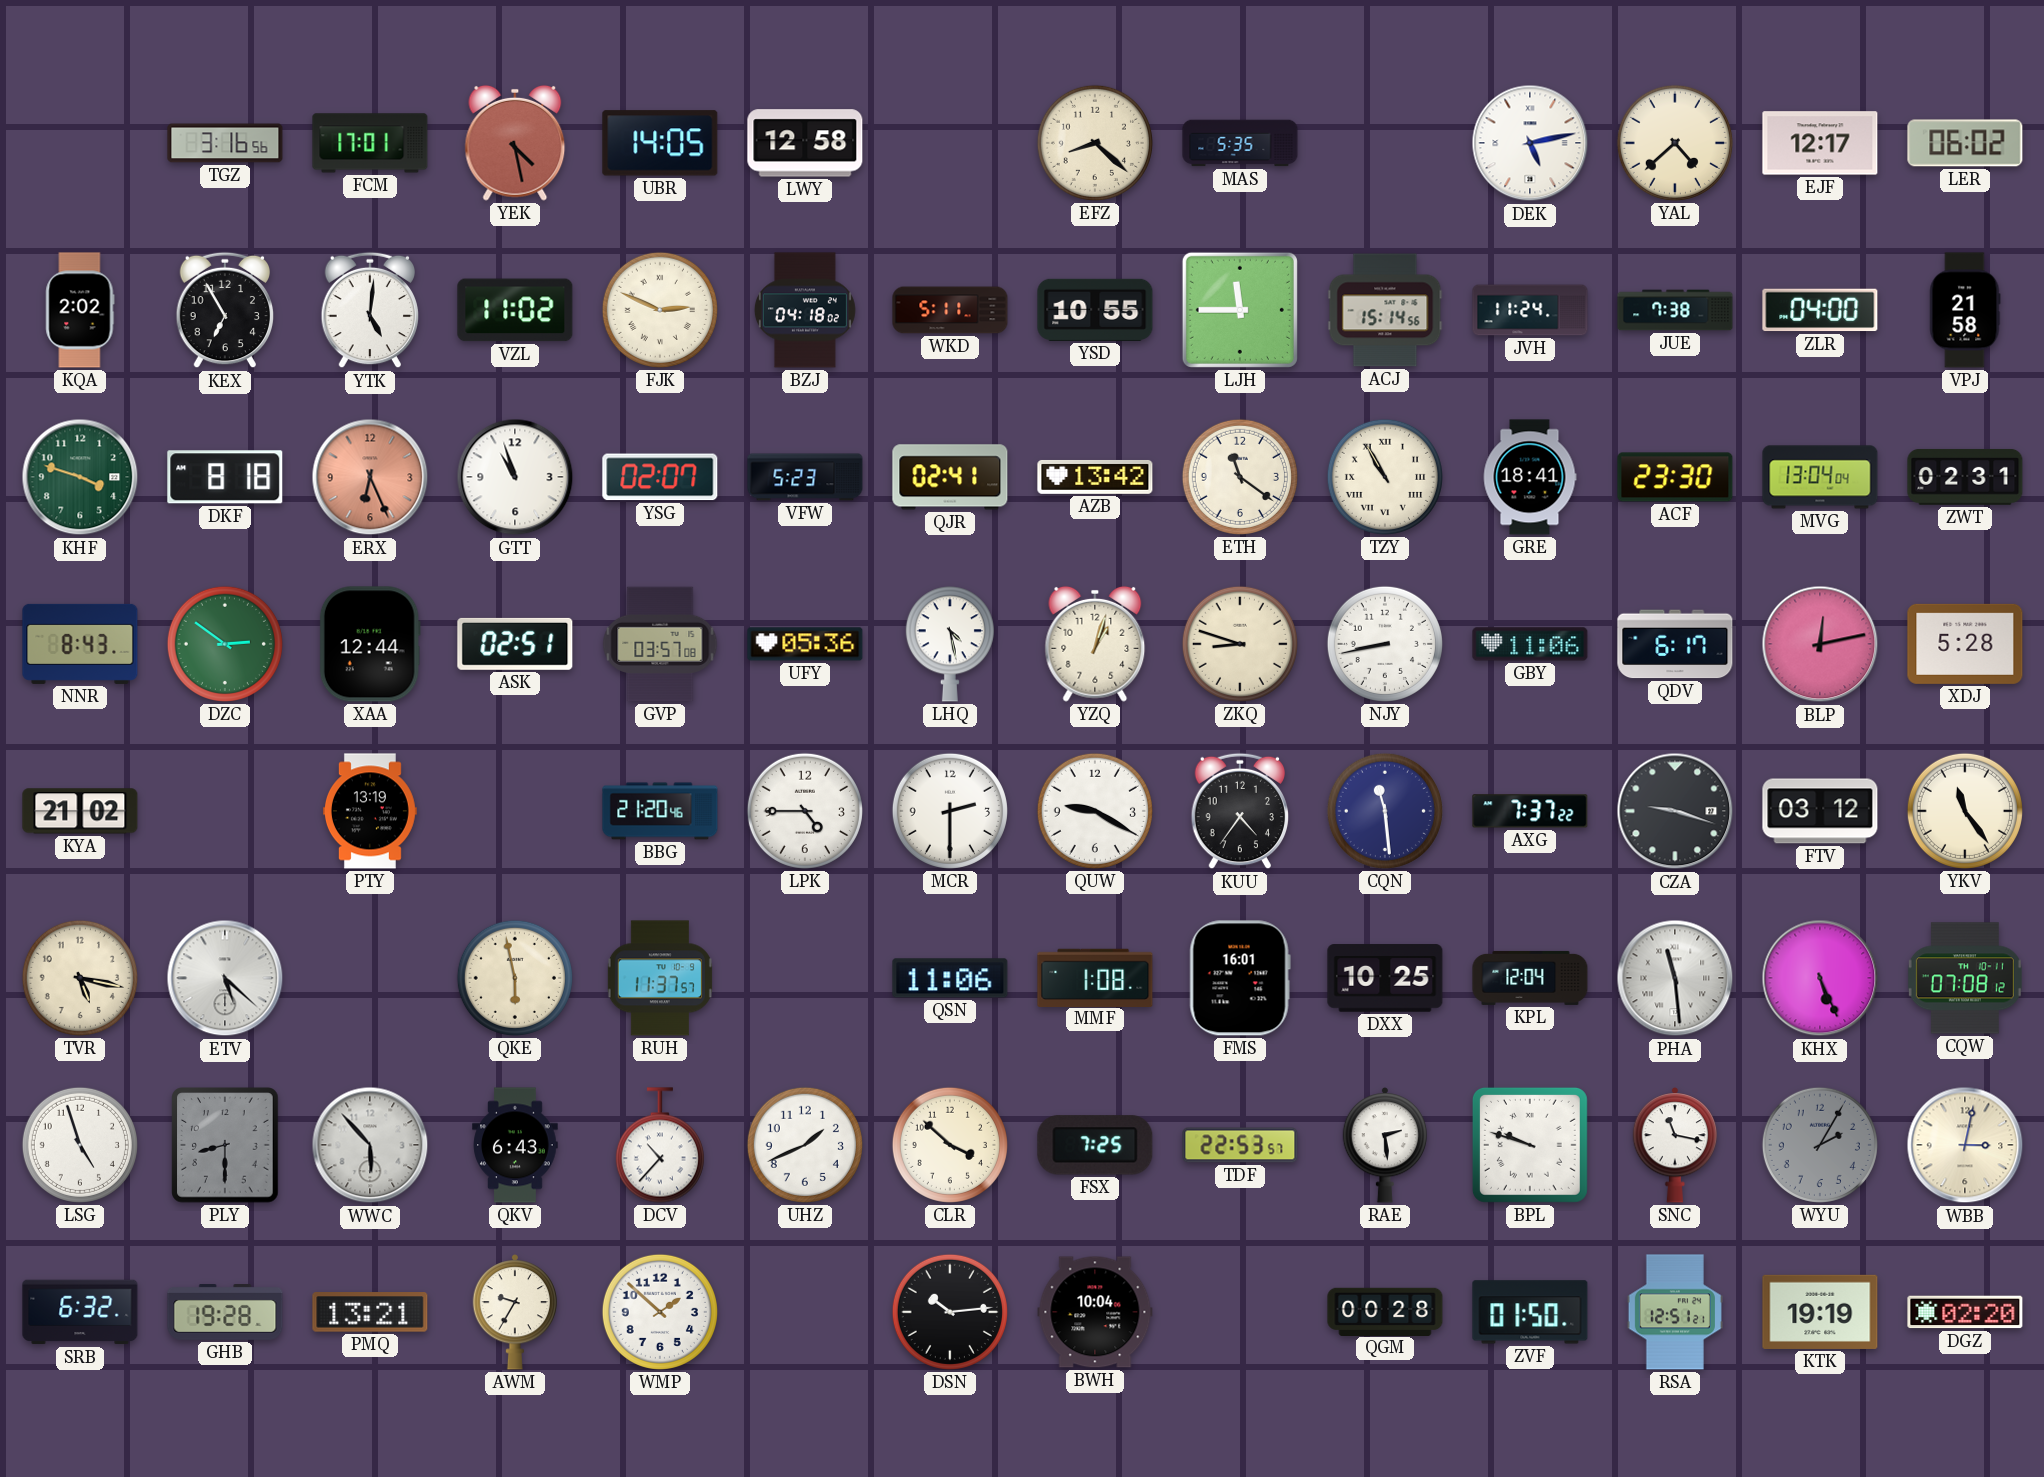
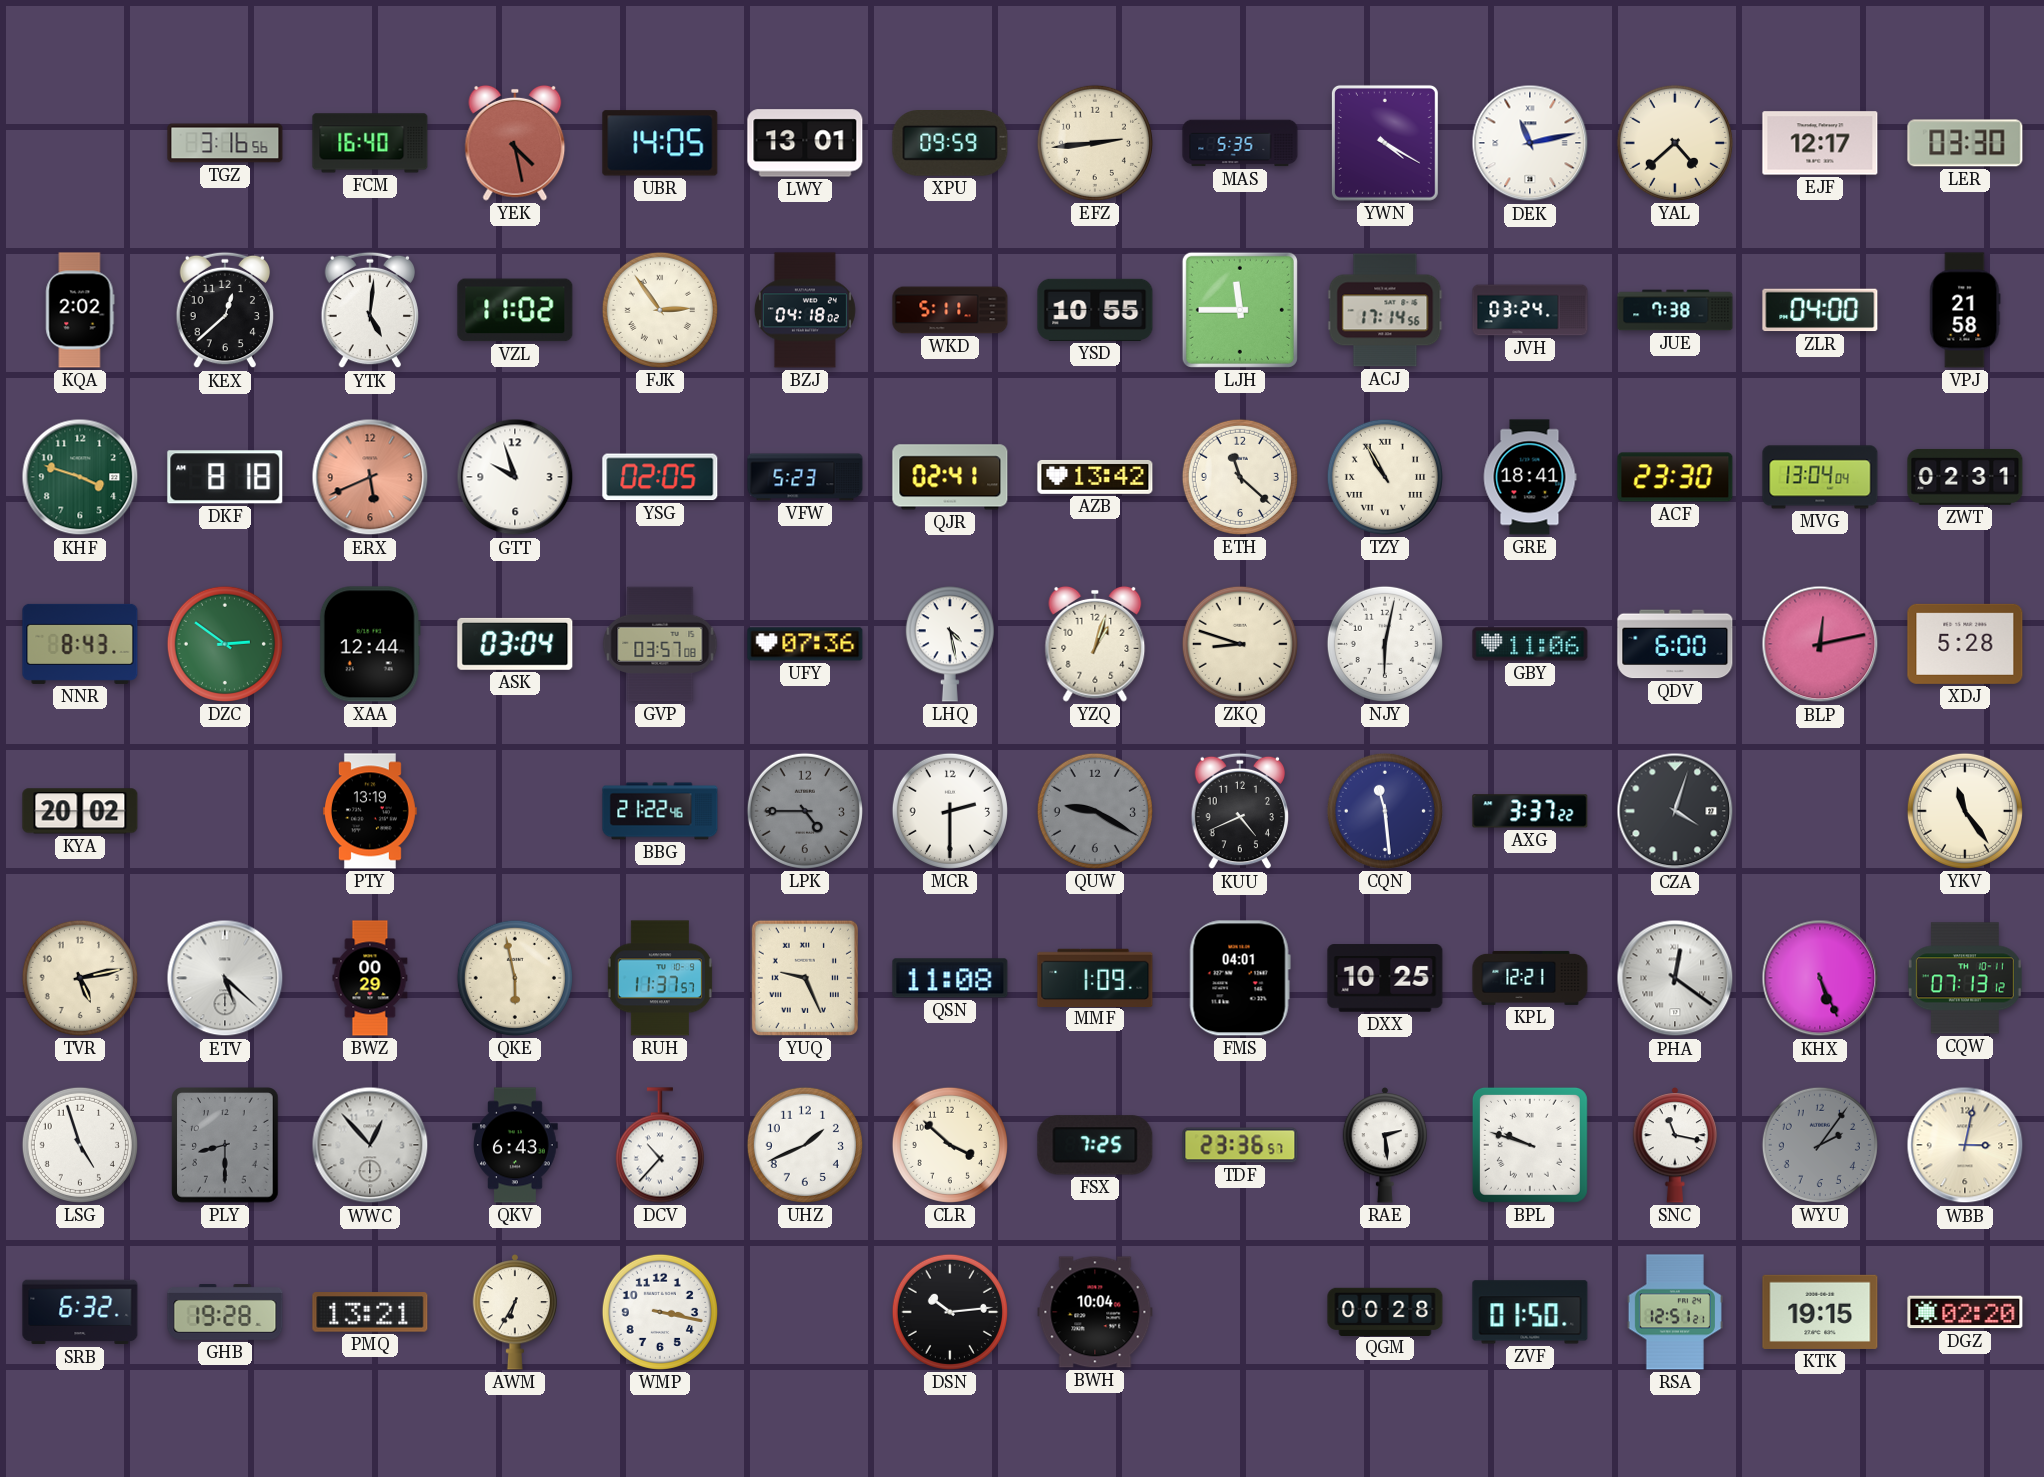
FCM: 17:01 -> 16:40
LWY: 12:58 -> 13:01
XPU: none -> 09:59
EFZ: 8:22 -> 2:44
YWN: none -> 4:20
DEK: 5:13 -> 11:13
LER: 06:02 -> 03:30
KEX: 6:55 -> 12:38
FJK: 2:49 -> 2:54
ACJ: 15:14 -> 17:14
JVH: 11:24 -> 03:24
ERX: 6:26 -> 5:41
GTT: 10:57 -> 9:57
YSG: 02:07 -> 02:05
ETH: 11:21 -> 11:22
ASK: 02:51 -> 03:04
UFY: 05:36 -> 07:36
NJY: 8:43 -> 6:02
QDV: 6:17 -> 6:00
KYA: 21:02 -> 20:02
BBG: 21:20 -> 21:22
LPK dial: white -> grey
QUW dial: white -> grey
KUU: 4:36 -> 4:41
AXG: 7:37 -> 3:37
CZA: 9:18 -> 4:03
FTV: 03:12 -> none
TVR: 5:17 -> 5:13
BWZ: none -> 00:29
YUQ: none -> 9:26
QSN: 11:06 -> 11:08
MMF: 1:08 -> 1:09
FMS: 16:01 -> 04:01
KPL: 12:04 -> 12:21
PHA: 11:29 -> 12:21
CQW: 07:08 -> 07:13
WWC: 5:53 -> 12:53
TDF: 22:53 -> 23:36
WYU: 2:05 -> 2:06
AWM: 9:35 -> 6:35
WMP: 1:52 -> 3:17
KTK: 19:19 -> 19:15
